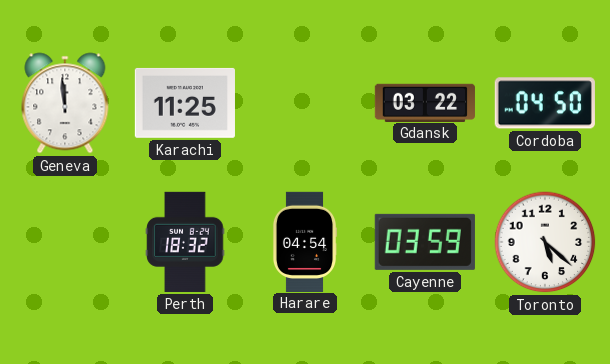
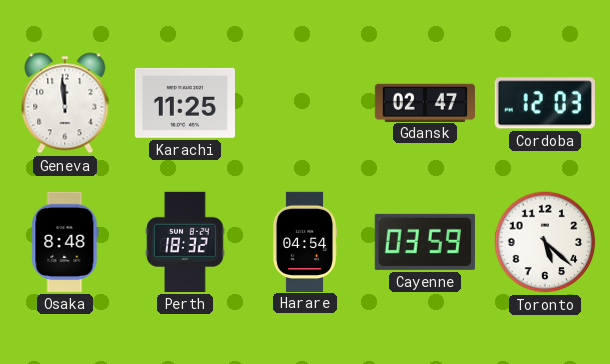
Gdansk: 03:22 -> 02:47
Cordoba: 04:50 -> 12:03
Osaka: none -> 8:48
